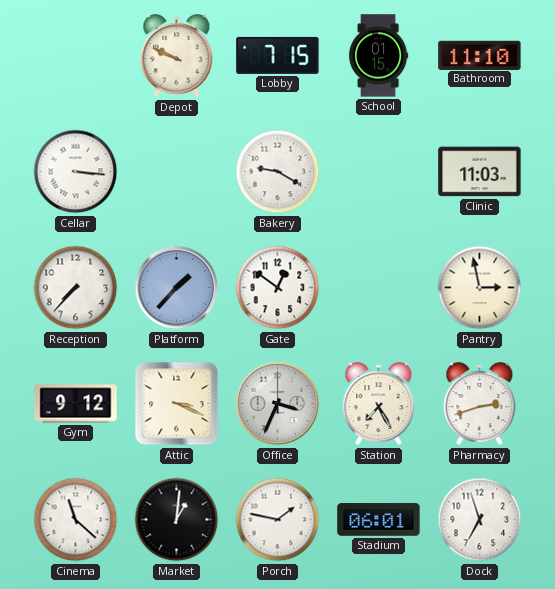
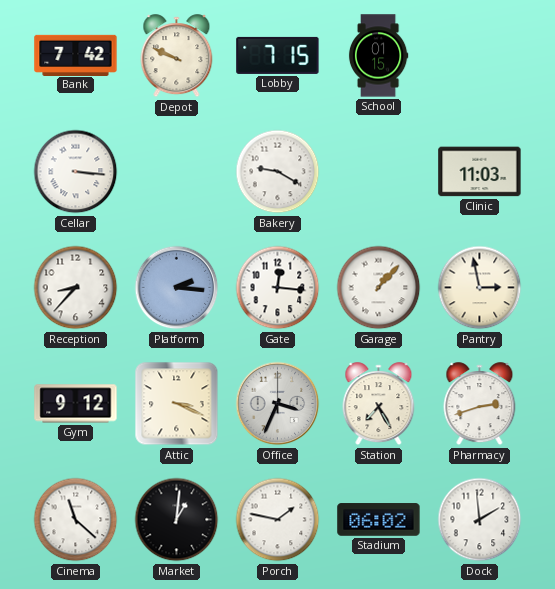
Bank: none -> 7:42
Bathroom: 11:10 -> none
Reception: 7:37 -> 8:37
Platform: 1:37 -> 2:16
Gate: 12:51 -> 12:16
Garage: none -> 1:07
Stadium: 06:01 -> 06:02
Dock: 6:57 -> 1:59
